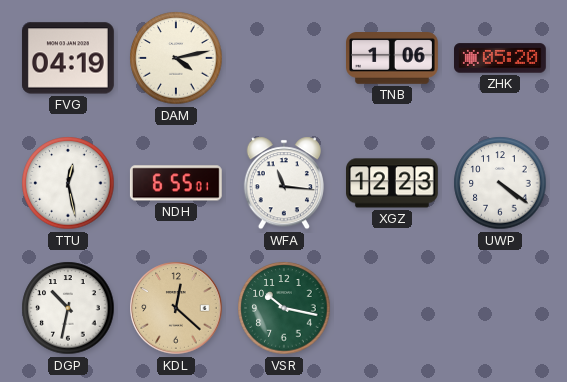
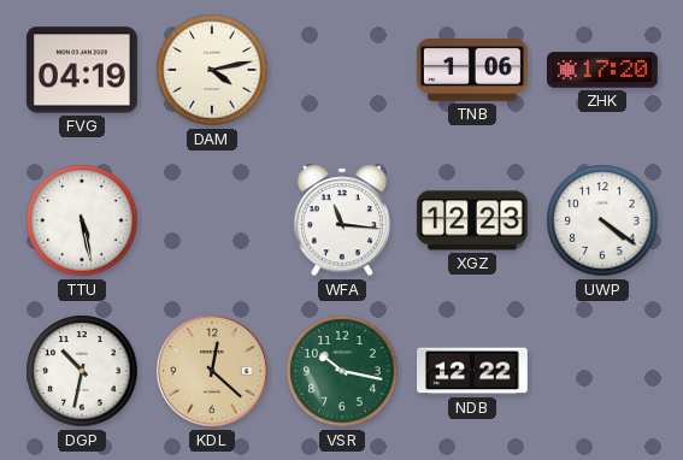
ZHK: 05:20 -> 17:20
TTU: 12:28 -> 5:28
NDH: 6:55 -> none
NDB: none -> 12:22
